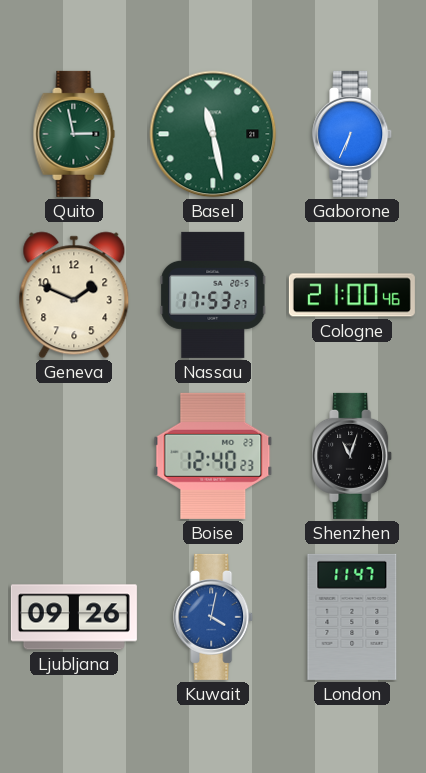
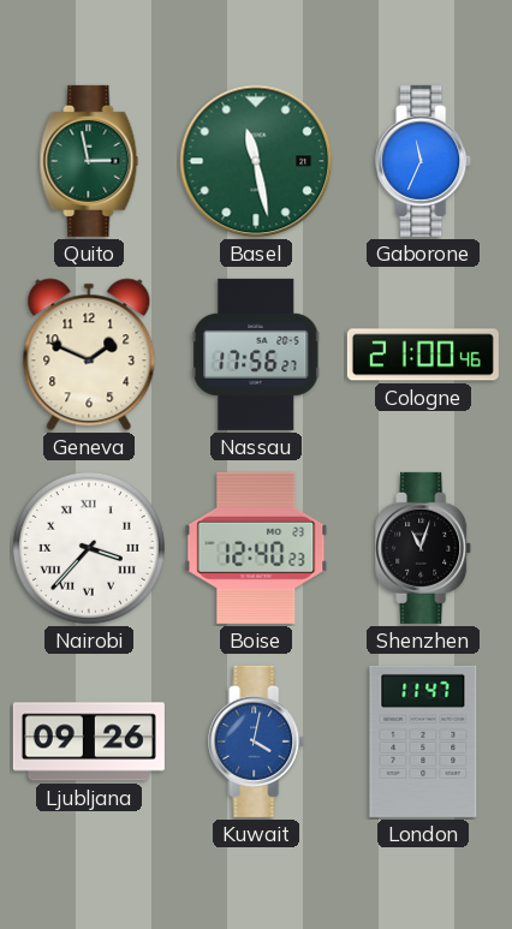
Gaborone: 6:34 -> 11:34
Nassau: 17:53 -> 17:56
Nairobi: none -> 3:37
